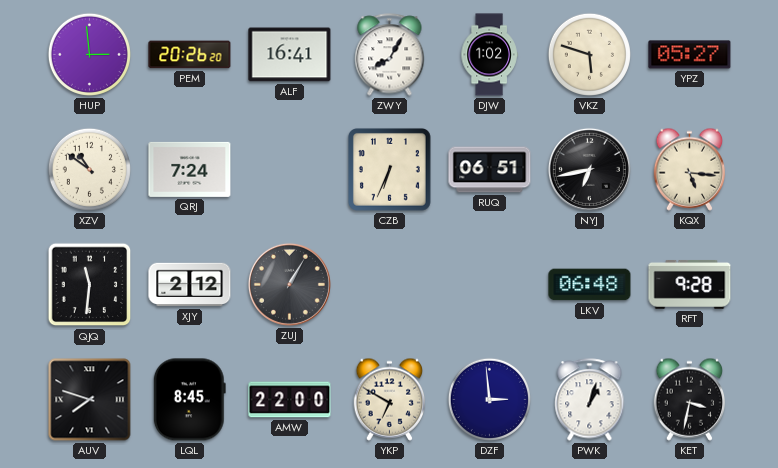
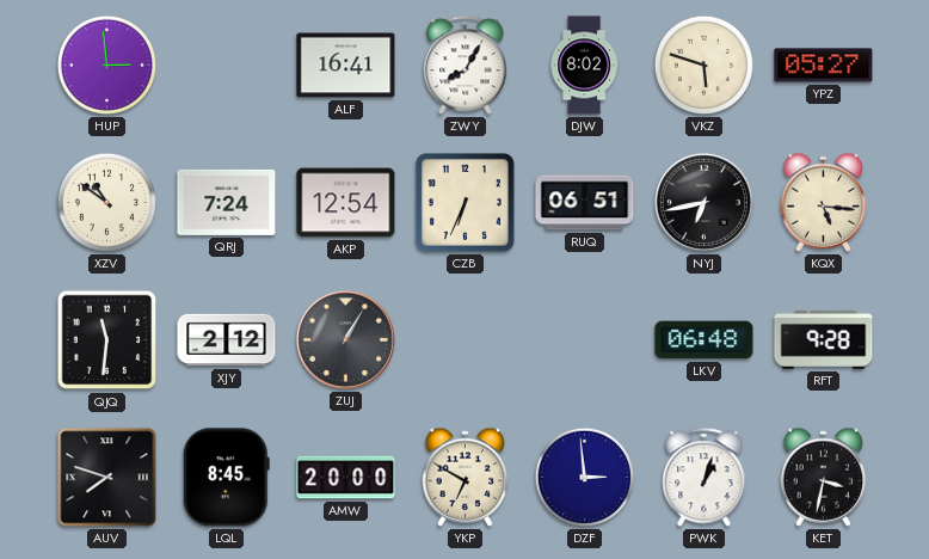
PEM: 20:26 -> none
DJW: 1:02 -> 8:02
AKP: none -> 12:54
AMW: 22:00 -> 20:00
